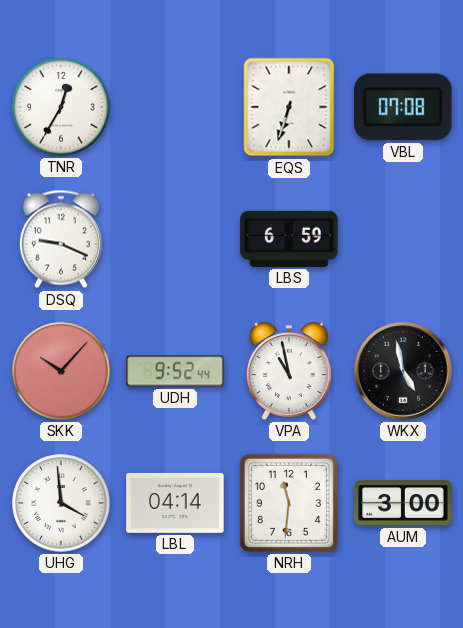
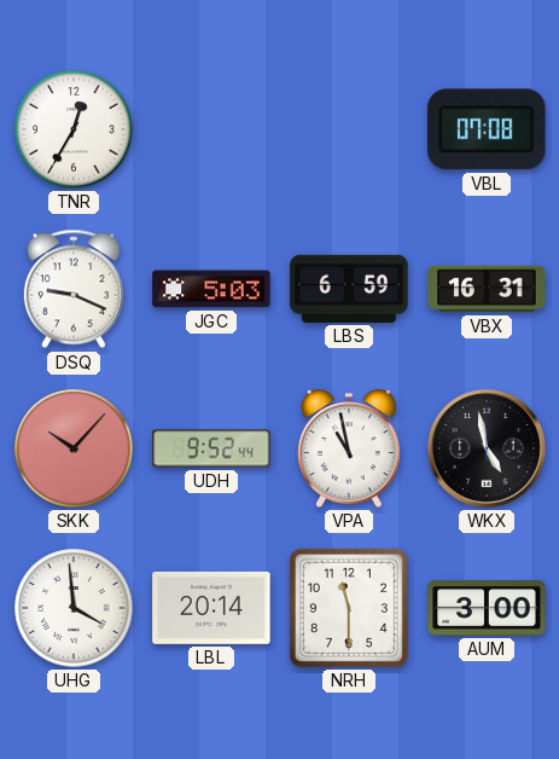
EQS: 6:33 -> none
JGC: none -> 5:03
VBX: none -> 16:31
LBL: 04:14 -> 20:14
NRH: 11:31 -> 11:30
